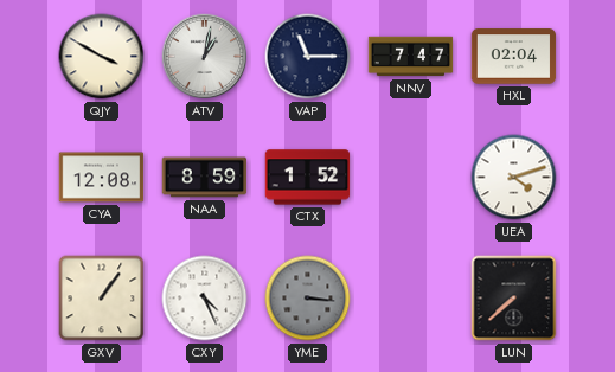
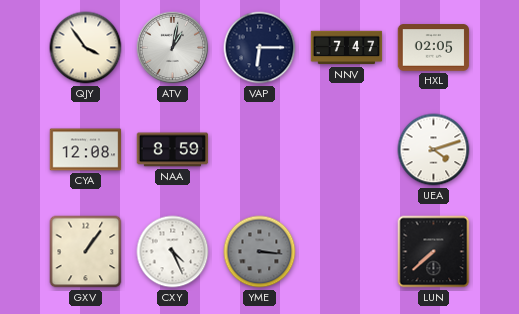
QJY: 3:50 -> 3:54
VAP: 11:15 -> 6:15
HXL: 02:04 -> 02:05
CTX: 1:52 -> none
